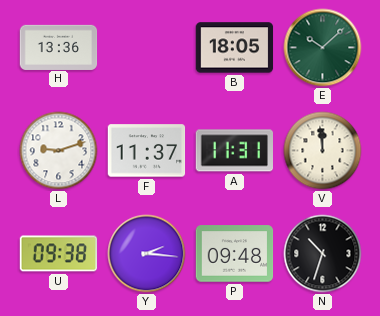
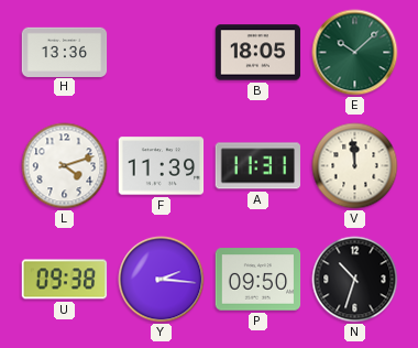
L: 9:12 -> 4:12
F: 11:37 -> 11:39
P: 09:48 -> 09:50
